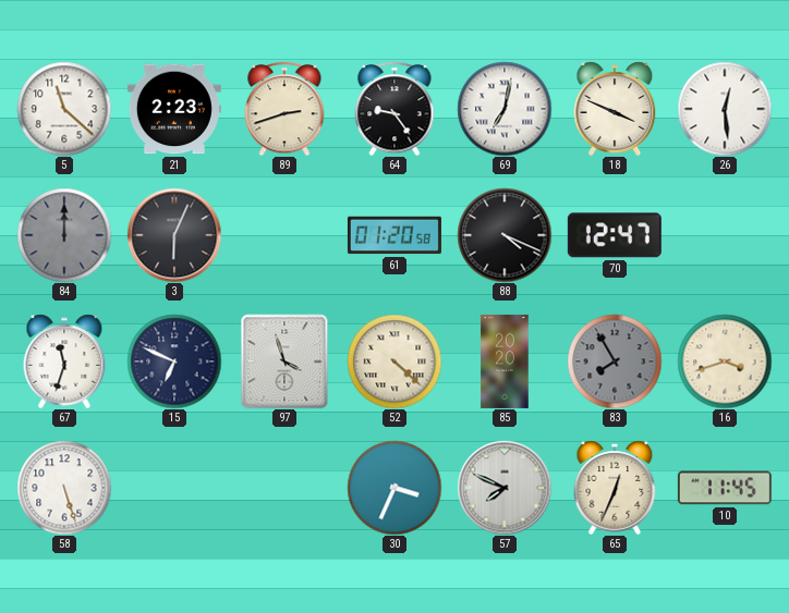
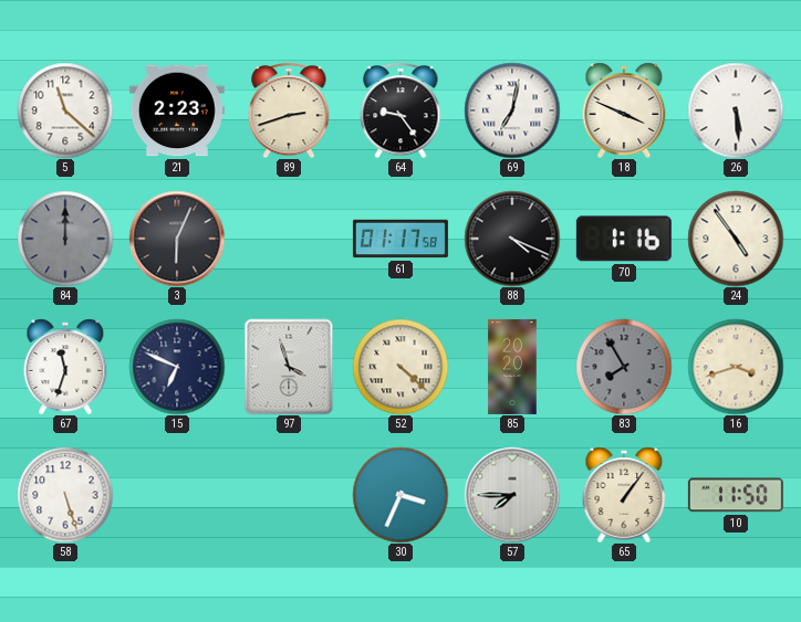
26: 12:29 -> 5:29
61: 01:20 -> 01:17
70: 12:47 -> 1:16
24: none -> 4:54
57: 7:49 -> 7:45
65: 12:34 -> 1:06
10: 11:45 -> 11:50
